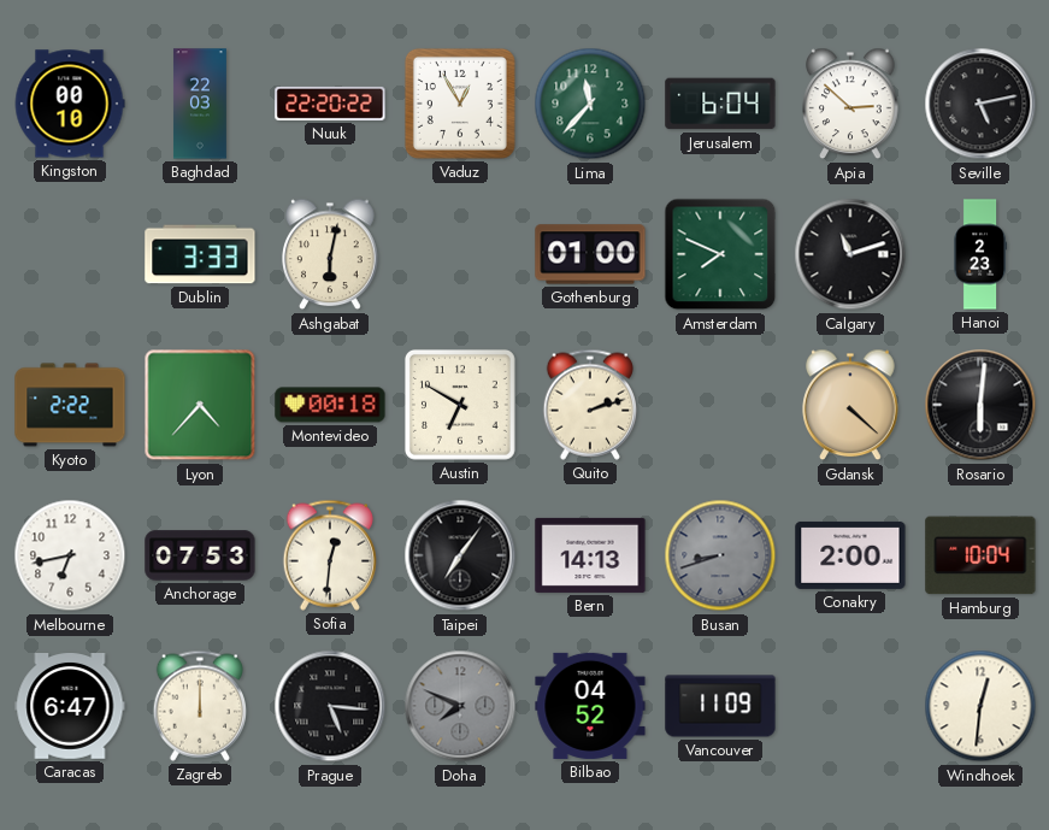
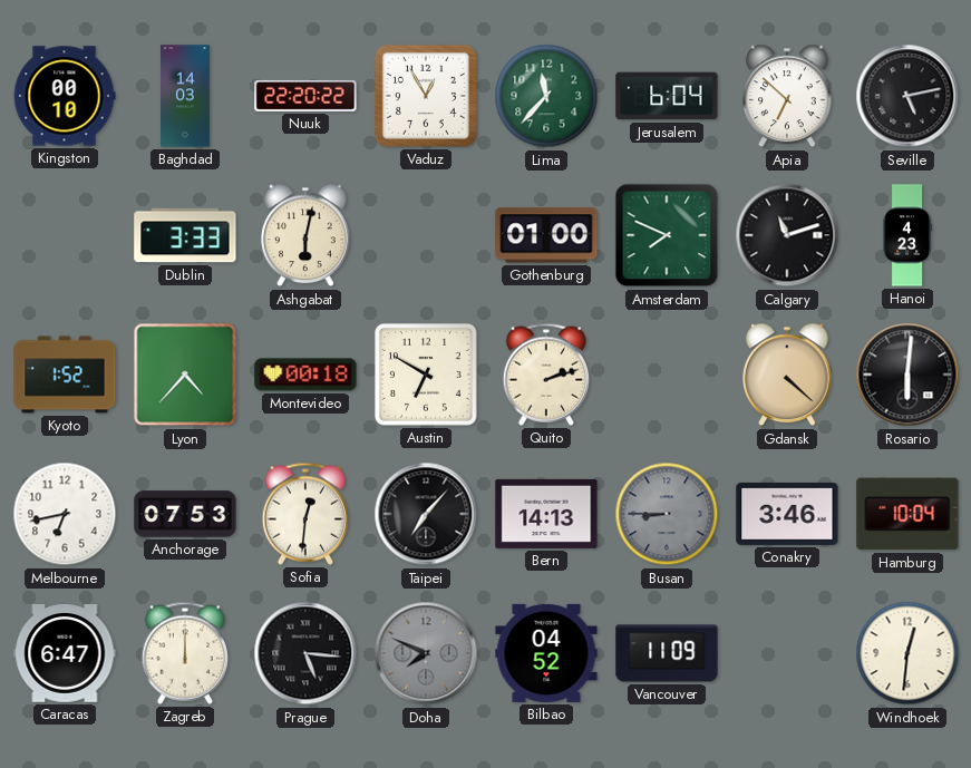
Baghdad: 22:03 -> 14:03
Apia: 2:52 -> 6:52
Hanoi: 2:23 -> 4:23
Kyoto: 2:22 -> 1:52
Taipei: 7:06 -> 7:07
Busan: 8:42 -> 8:45
Conakry: 2:00 -> 3:46
